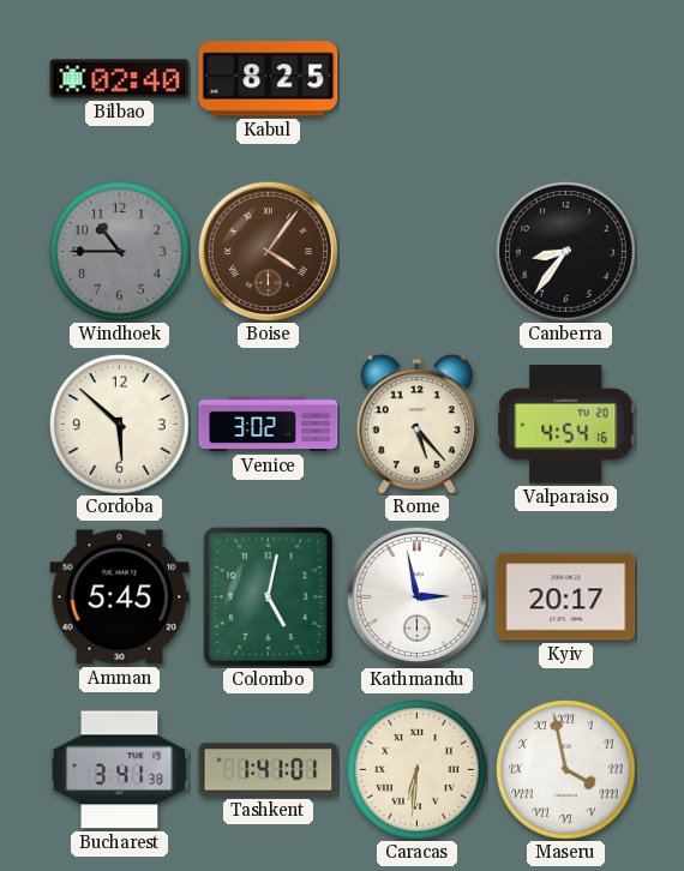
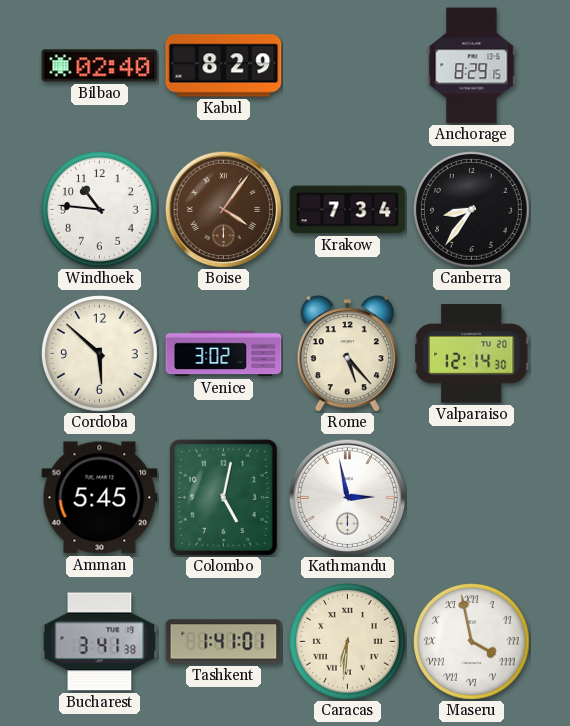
Kabul: 8:25 -> 8:29
Anchorage: none -> 8:29
Windhoek: 10:45 -> 10:46
Windhoek dial: grey -> white
Krakow: none -> 7:34
Valparaiso: 4:54 -> 12:14
Kyiv: 20:17 -> none
